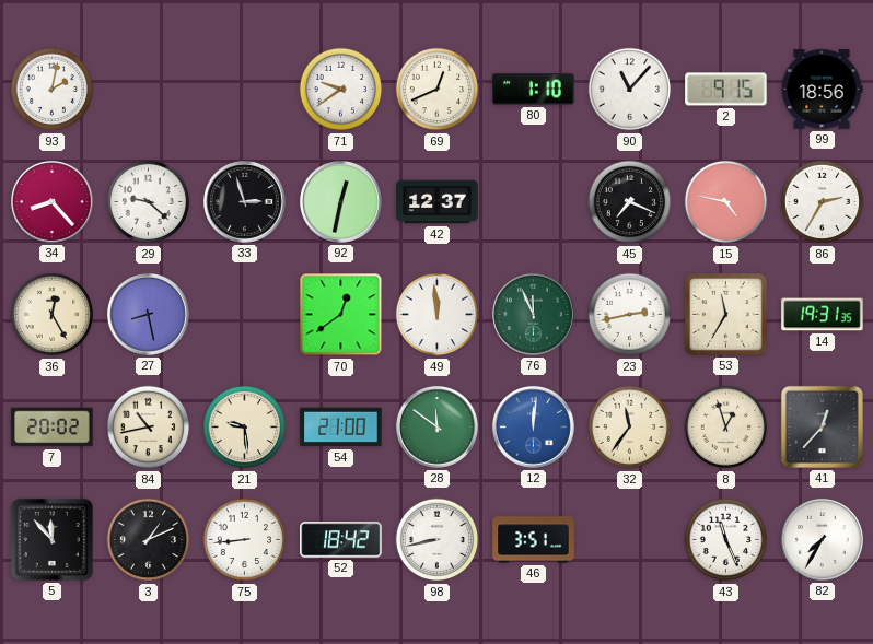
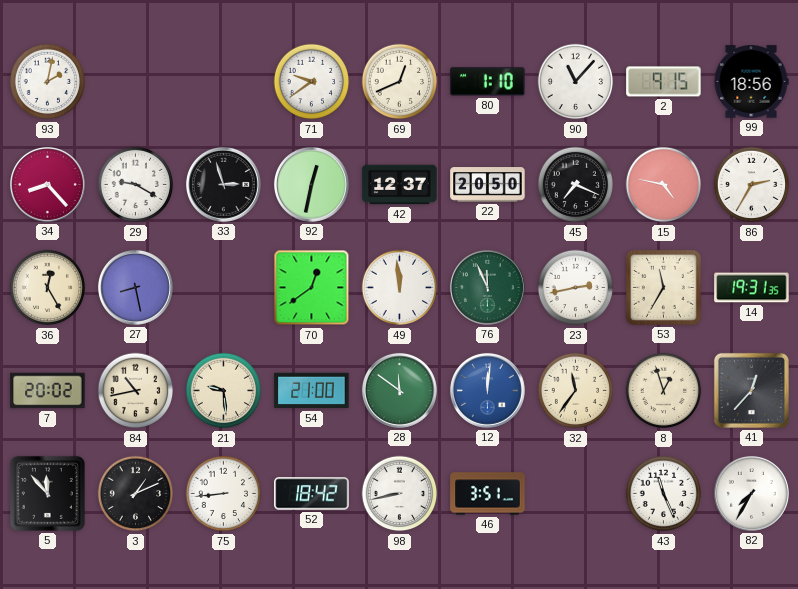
29: 9:22 -> 9:20
22: none -> 20:50
